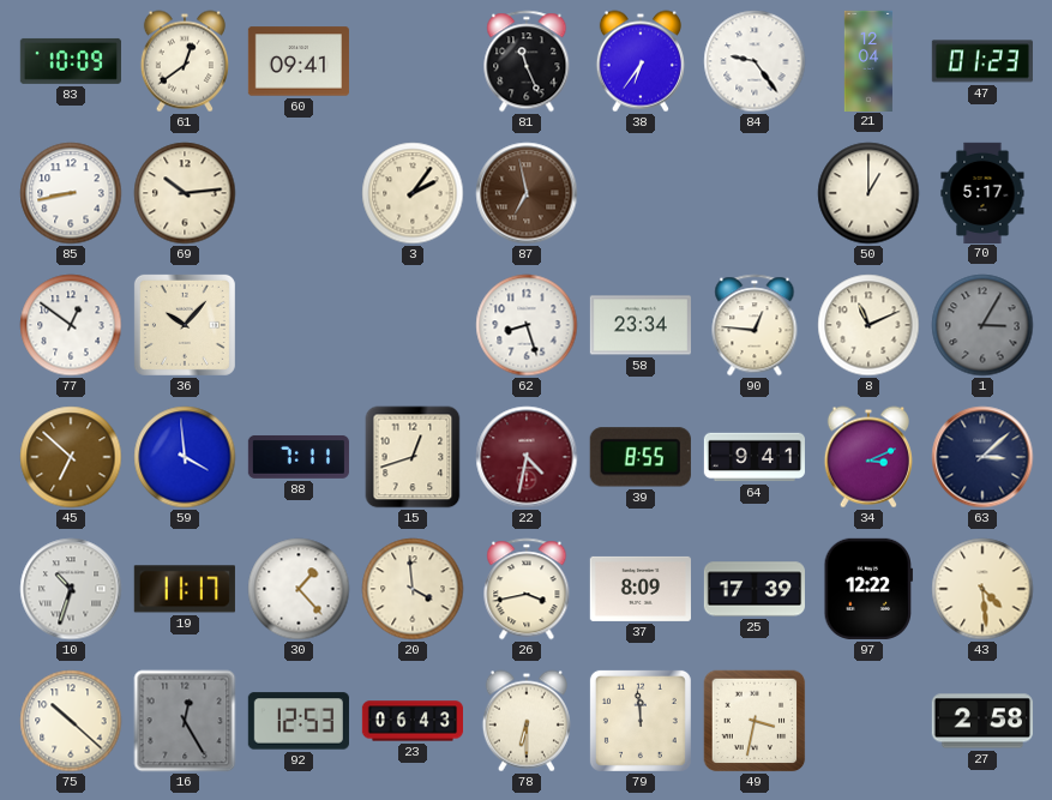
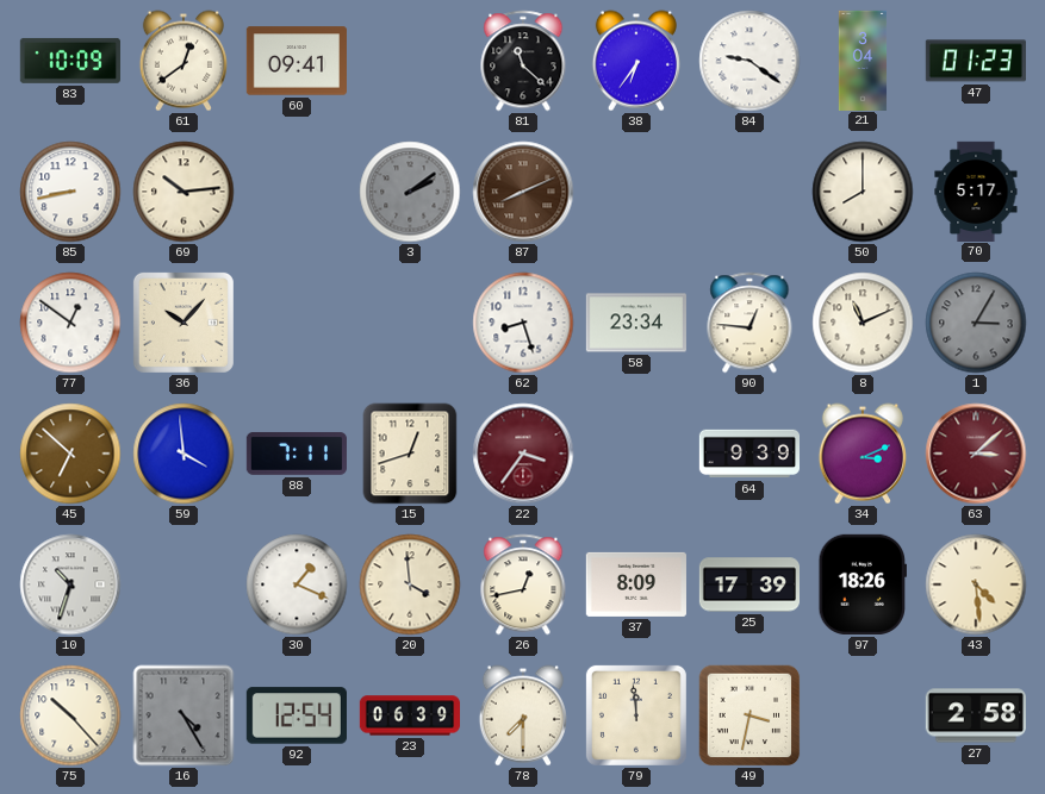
81: 11:26 -> 11:22
84: 9:24 -> 9:21
21: 12:04 -> 3:04
3: 2:06 -> 2:09
3 dial: cream -> grey
87: 6:58 -> 8:11
50: 1:00 -> 8:00
22: 4:32 -> 3:36
39: 8:55 -> none
64: 9:41 -> 9:39
63 dial: navy -> burgundy
19: 11:17 -> none
30: 1:23 -> 1:19
26: 3:43 -> 12:43
97: 12:22 -> 18:26
75: 10:22 -> 10:23
16: 12:25 -> 4:25
92: 12:53 -> 12:54
23: 06:43 -> 06:39
78: 6:30 -> 7:30
